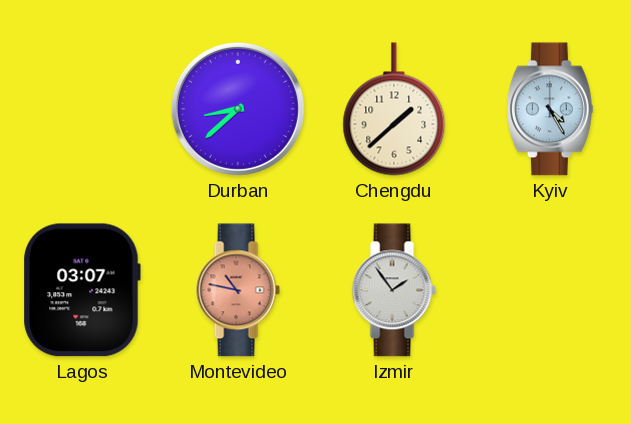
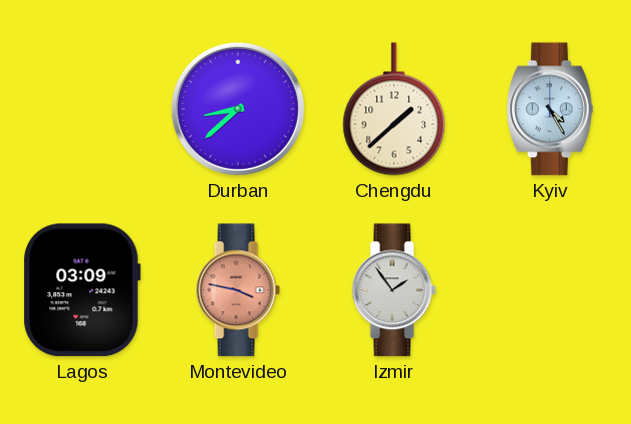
Lagos: 03:07 -> 03:09
Montevideo: 10:47 -> 3:47
